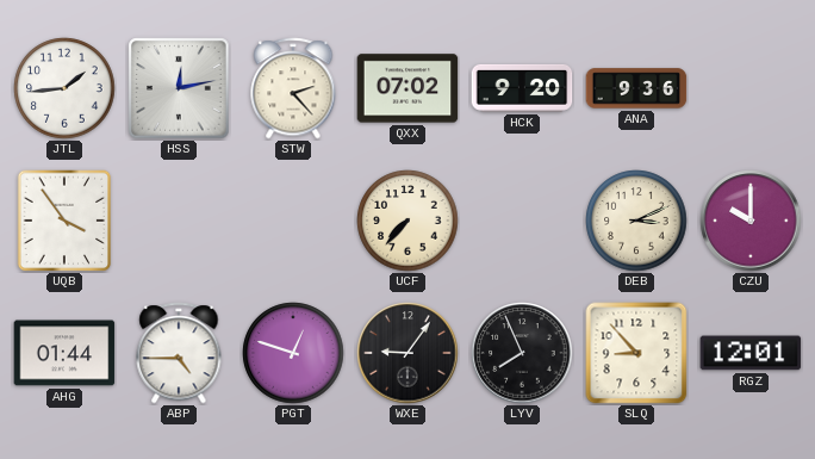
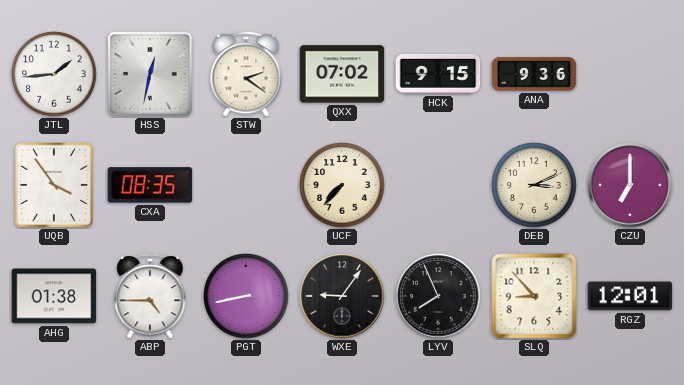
HSS: 12:13 -> 12:32
STW: 2:23 -> 2:21
HCK: 9:20 -> 9:15
CXA: none -> 08:35
CZU: 10:00 -> 7:00
AHG: 01:44 -> 01:38
PGT: 12:48 -> 8:43
